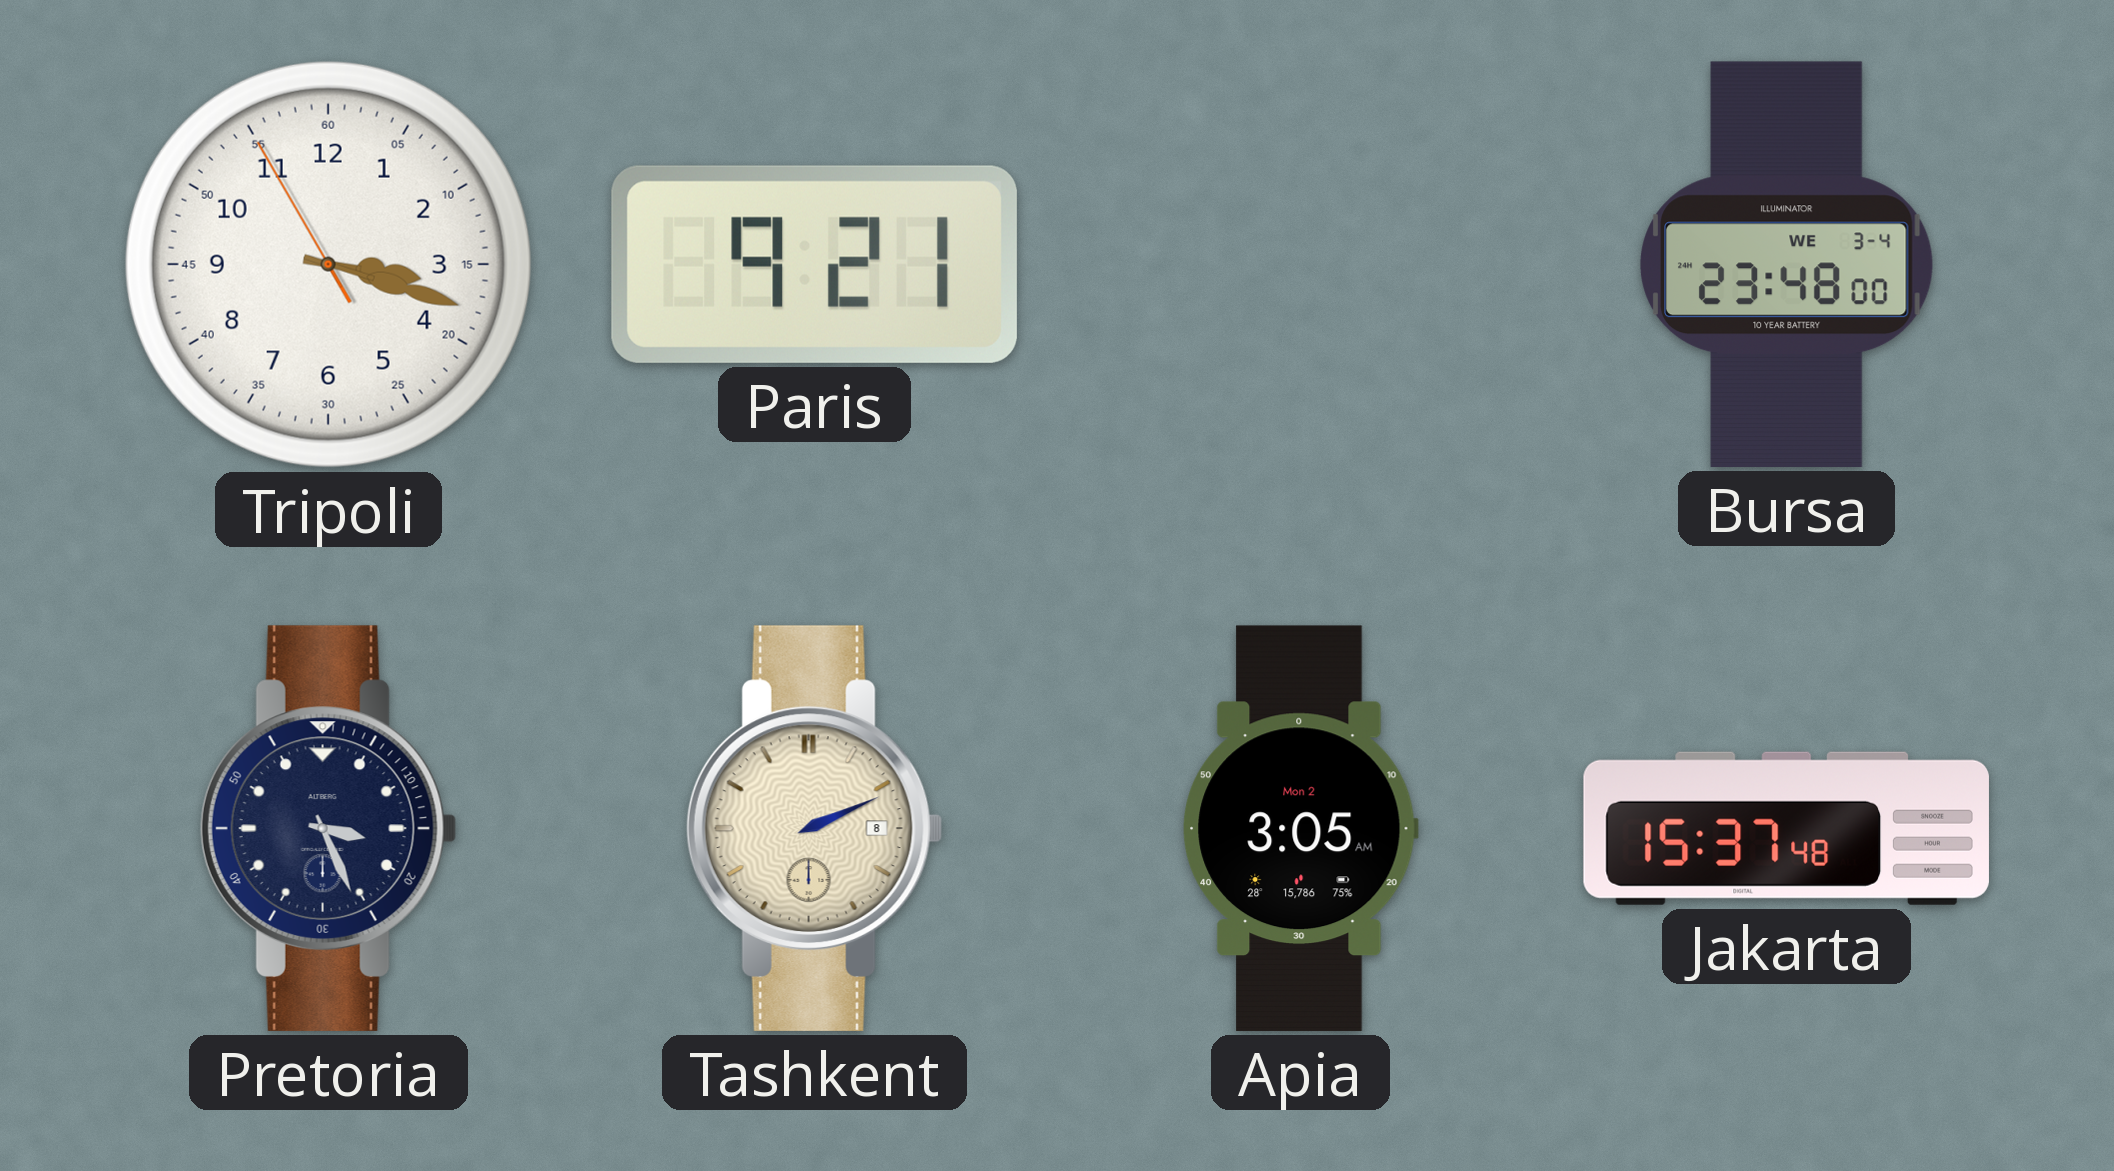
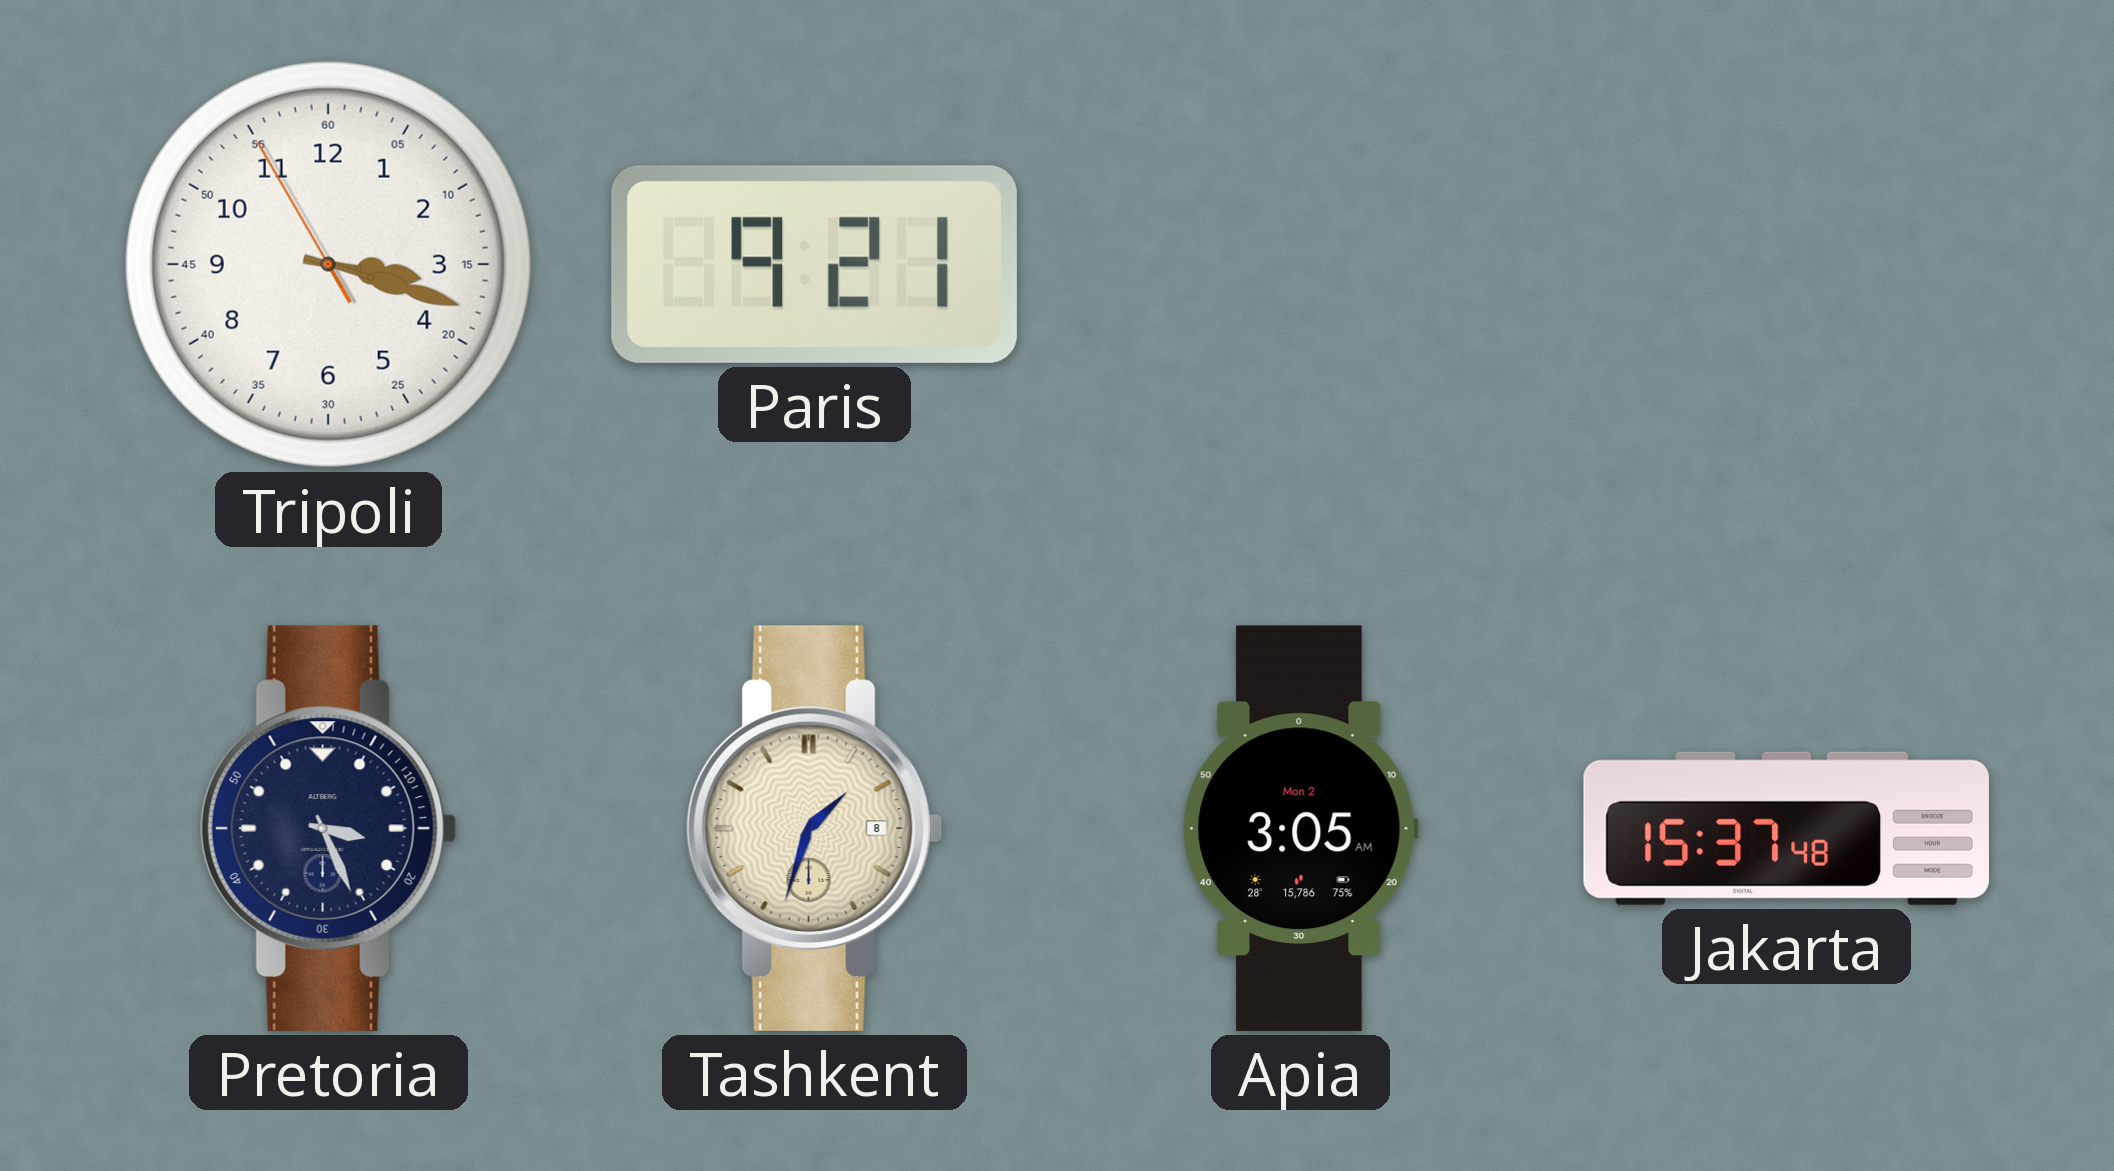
Bursa: 23:48 -> none
Tashkent: 2:11 -> 1:33
